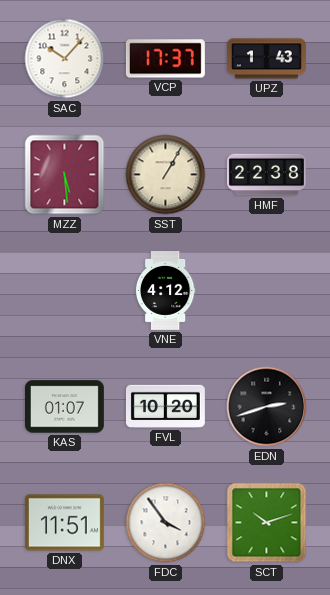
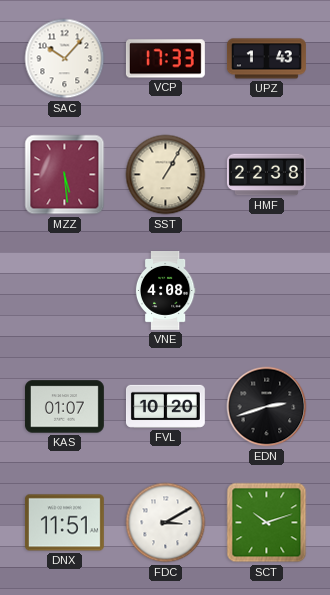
VCP: 17:37 -> 17:33
VNE: 4:12 -> 4:08
FDC: 3:54 -> 3:10
